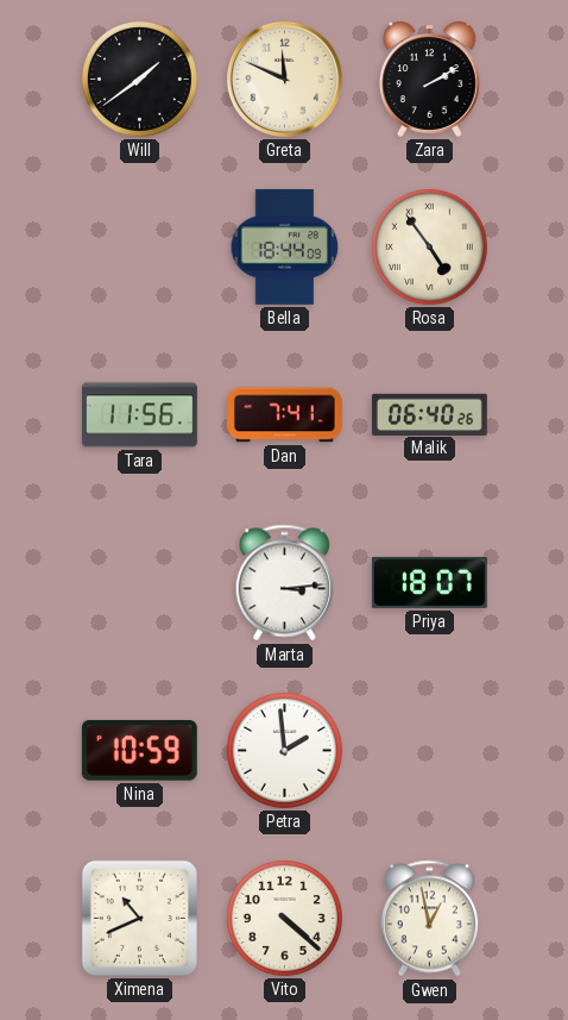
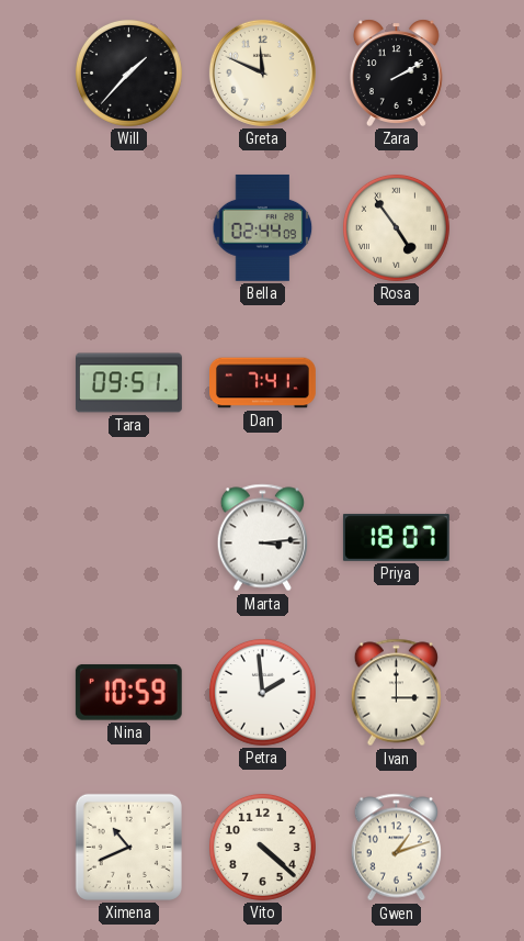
Will: 1:39 -> 1:37
Bella: 18:44 -> 02:44
Tara: 11:56 -> 09:51
Malik: 06:40 -> none
Ivan: none -> 3:00
Gwen: 12:58 -> 1:12
